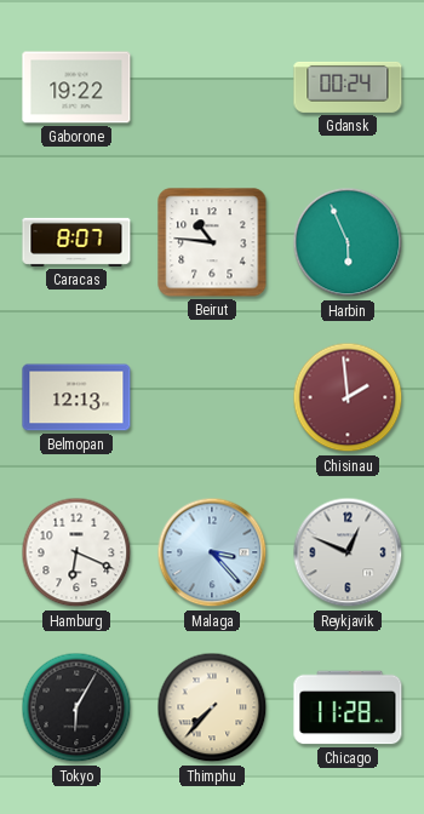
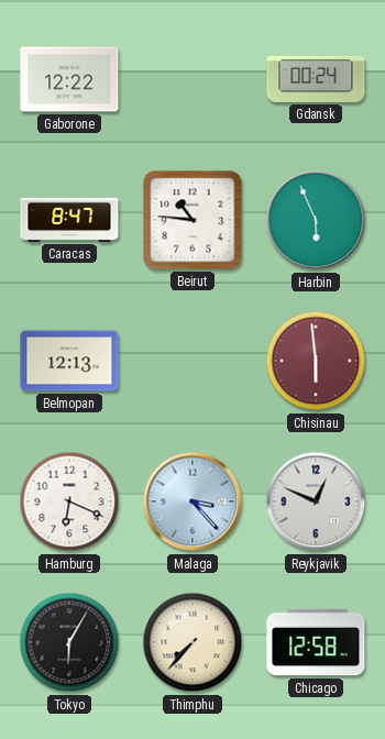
Gaborone: 19:22 -> 12:22
Caracas: 8:07 -> 8:47
Chisinau: 1:59 -> 5:59
Chicago: 11:28 -> 12:58
